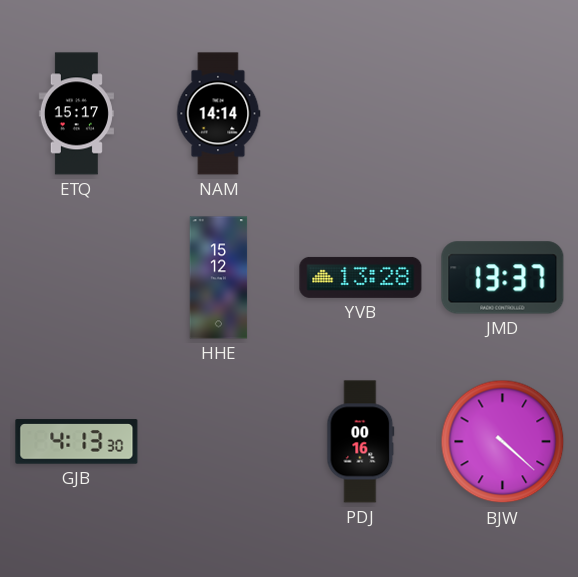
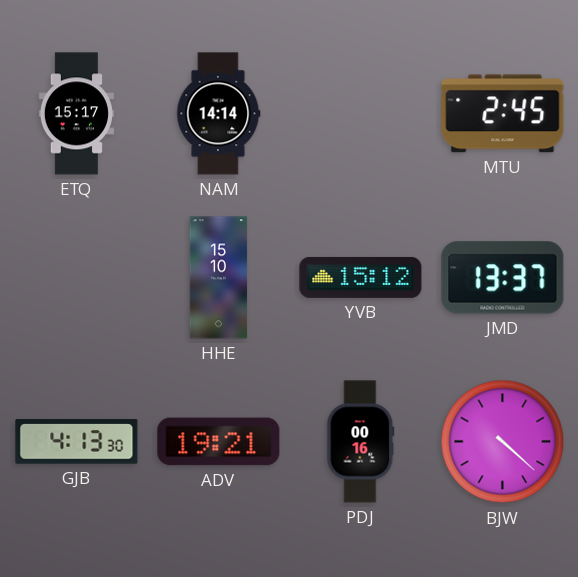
MTU: none -> 2:45
HHE: 15:12 -> 15:10
YVB: 13:28 -> 15:12
ADV: none -> 19:21
